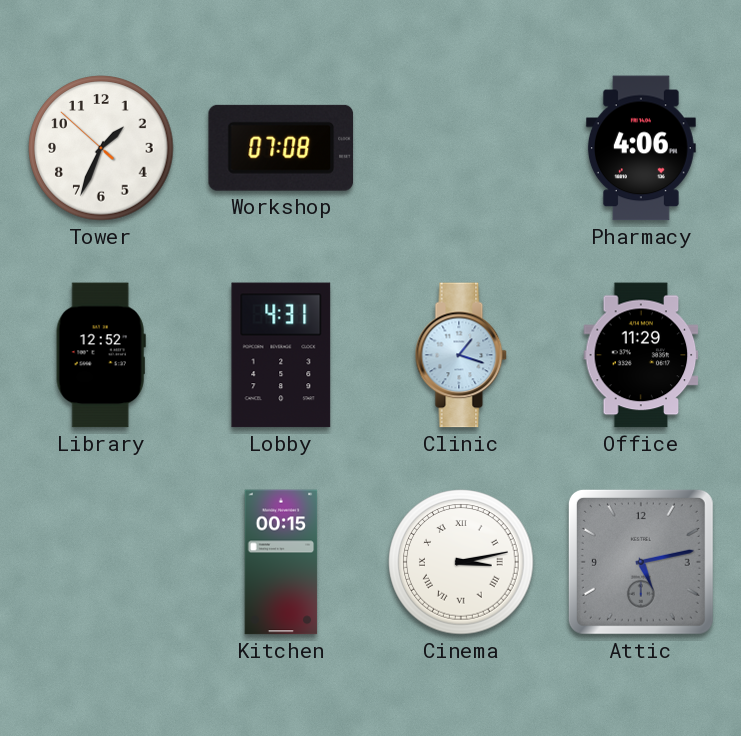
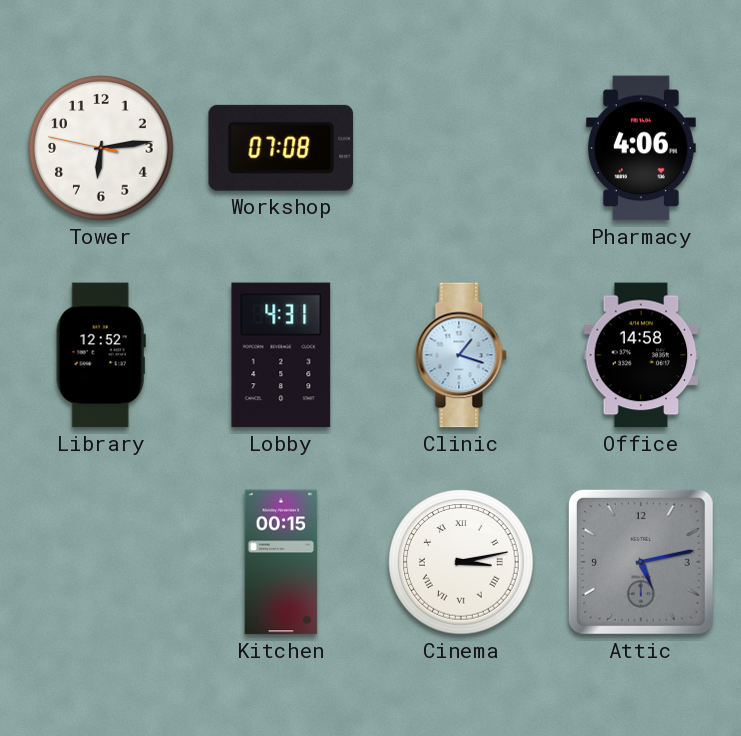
Tower: 1:33 -> 6:13
Office: 11:29 -> 14:58
